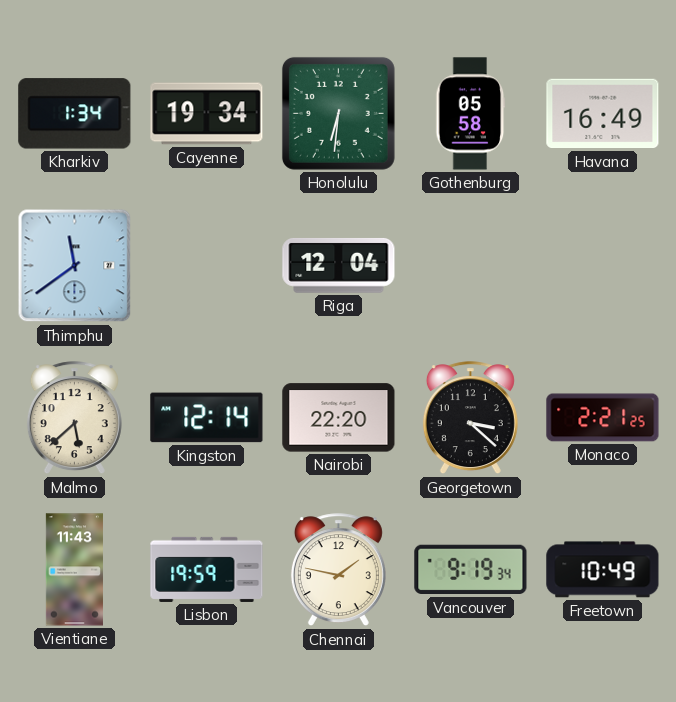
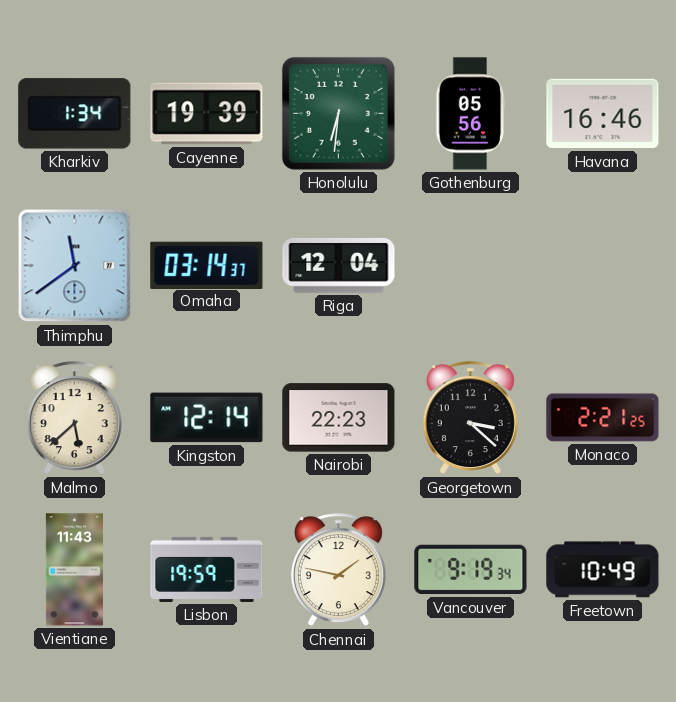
Cayenne: 19:34 -> 19:39
Gothenburg: 05:58 -> 05:56
Havana: 16:49 -> 16:46
Omaha: none -> 03:14
Nairobi: 22:20 -> 22:23
